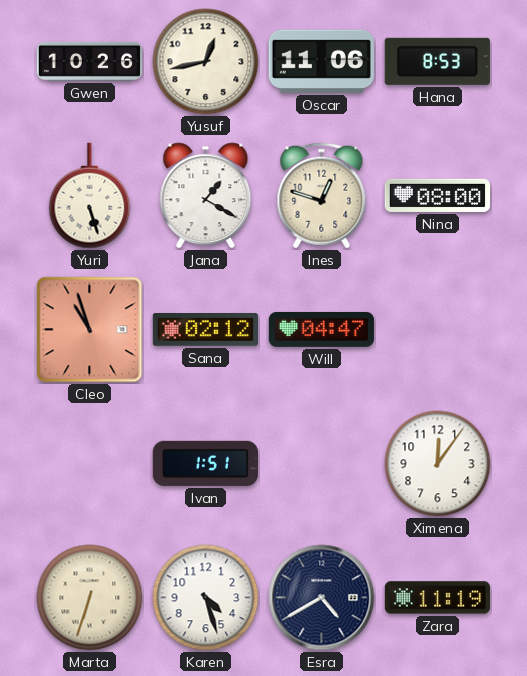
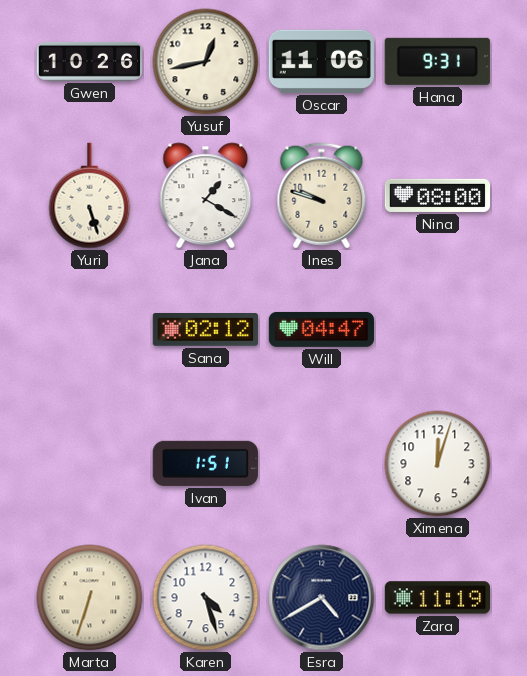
Hana: 8:53 -> 9:31
Ines: 12:48 -> 9:48
Cleo: 10:57 -> none
Ximena: 12:06 -> 12:03
